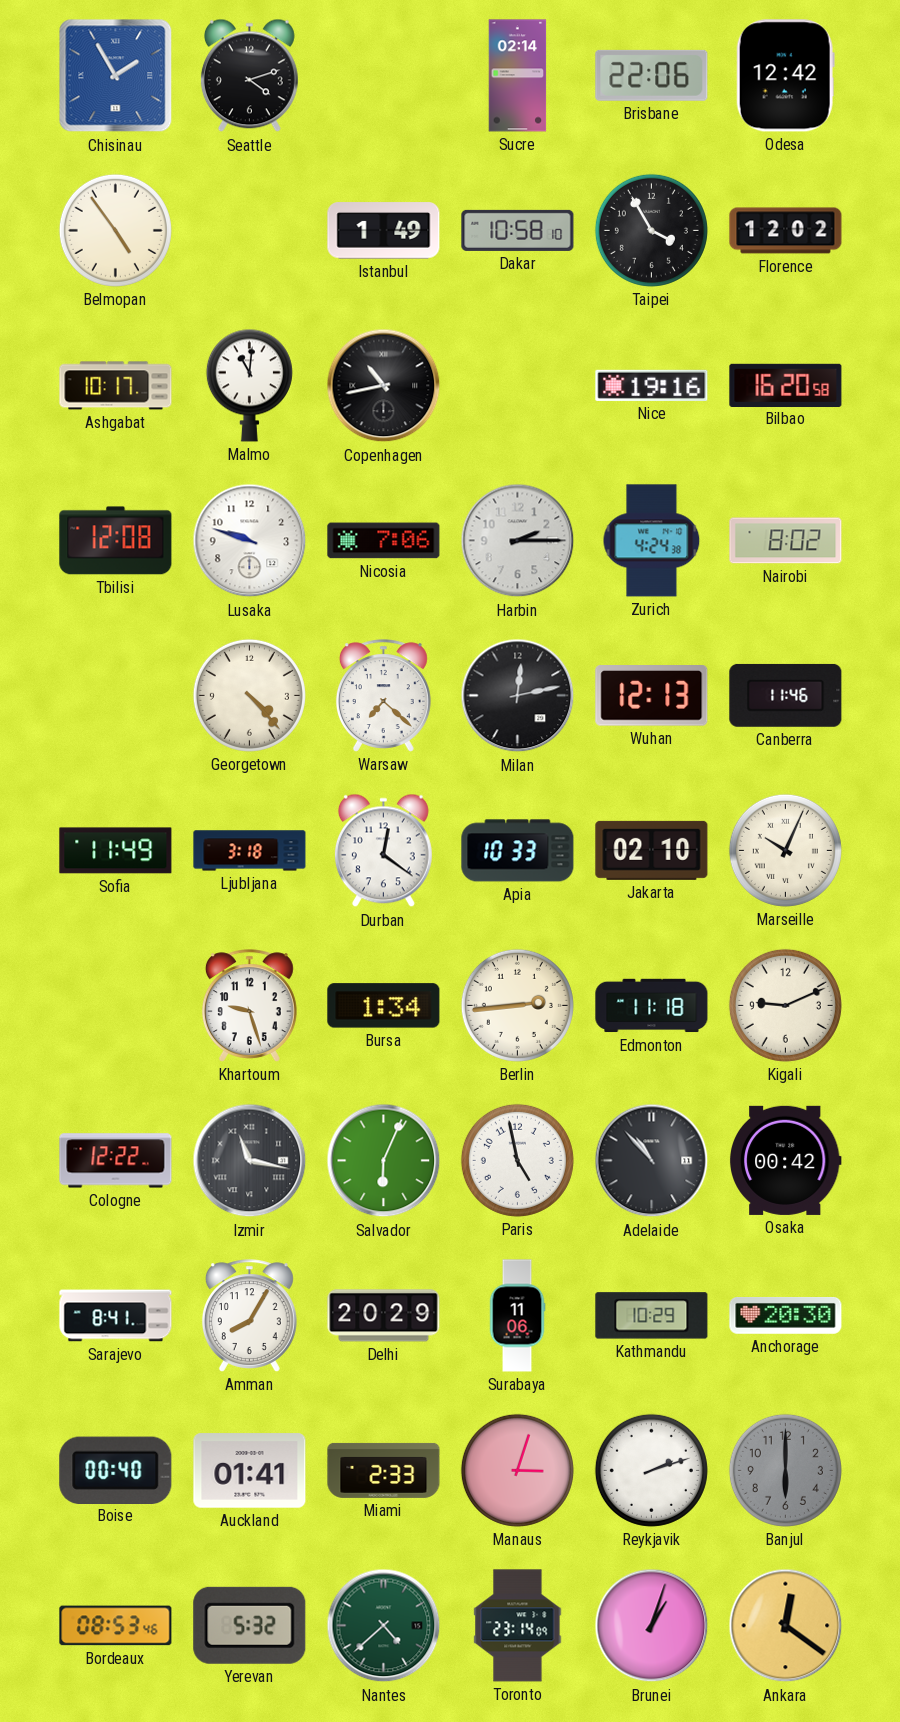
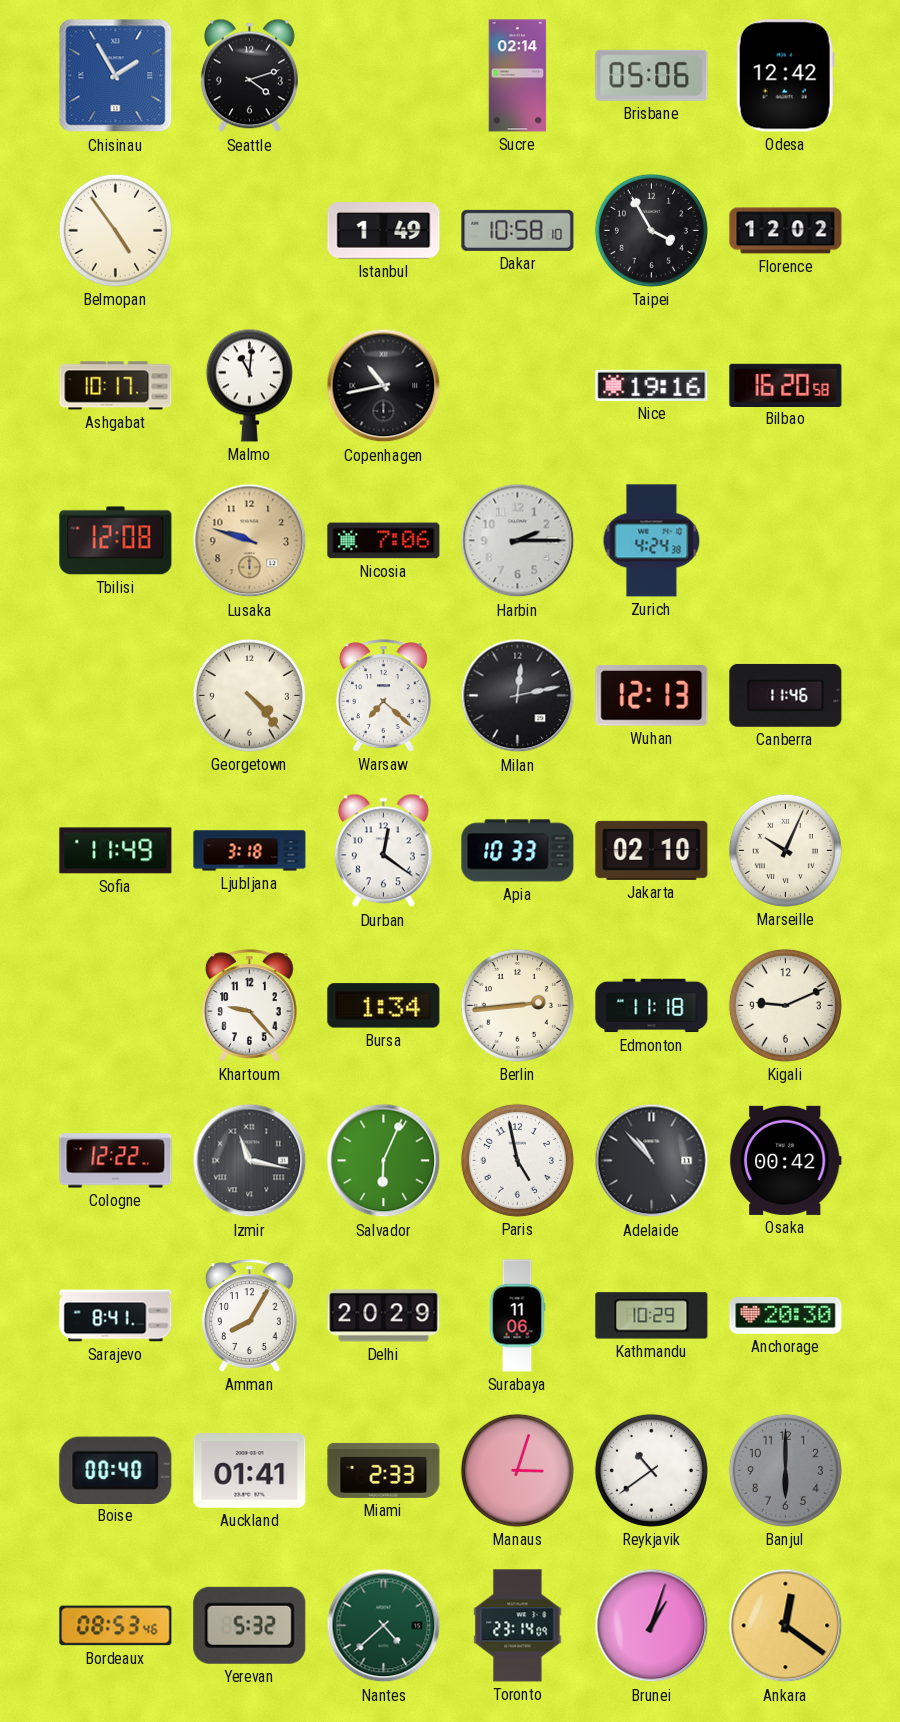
Brisbane: 22:06 -> 05:06
Lusaka dial: white -> champagne
Nairobi: 8:02 -> none
Khartoum: 9:27 -> 9:23
Reykjavik: 2:12 -> 10:39
